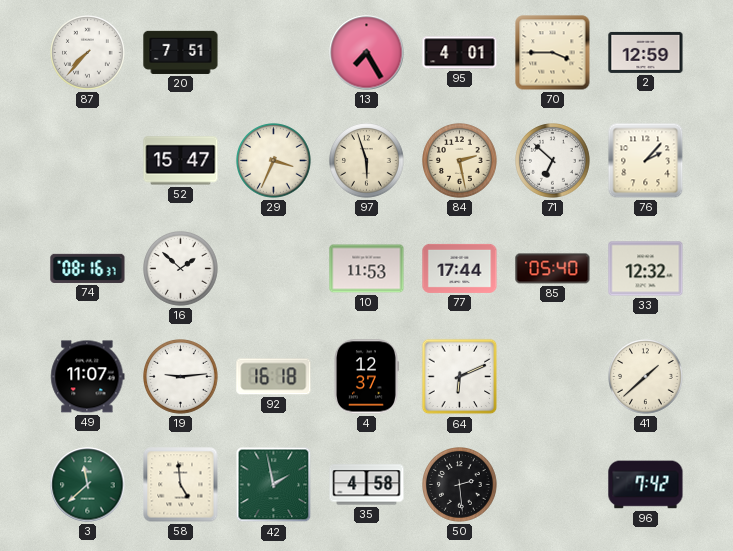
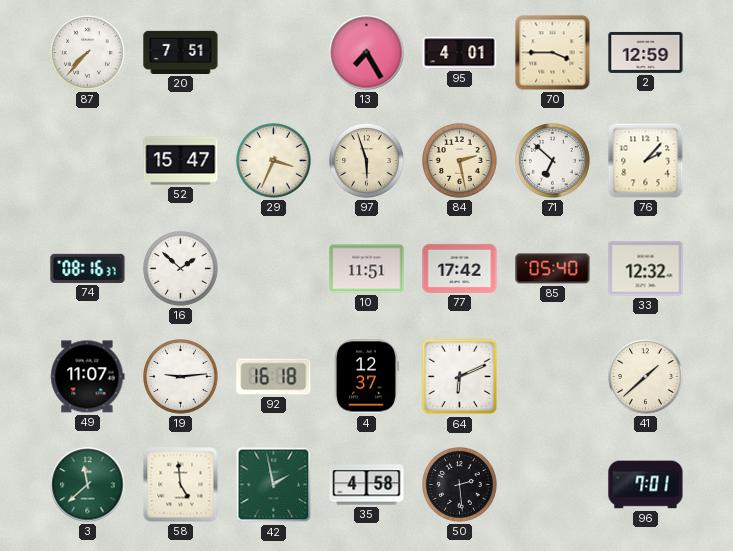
10: 11:53 -> 11:51
77: 17:44 -> 17:42
96: 7:42 -> 7:01
